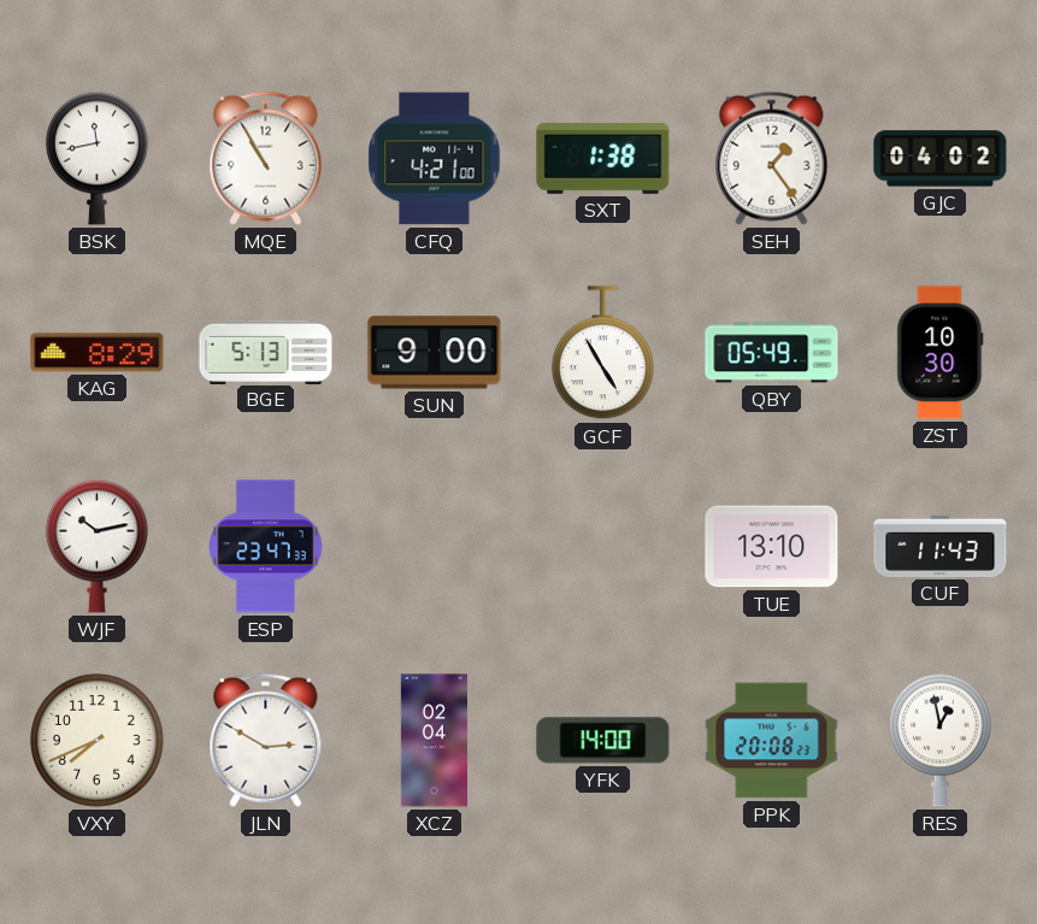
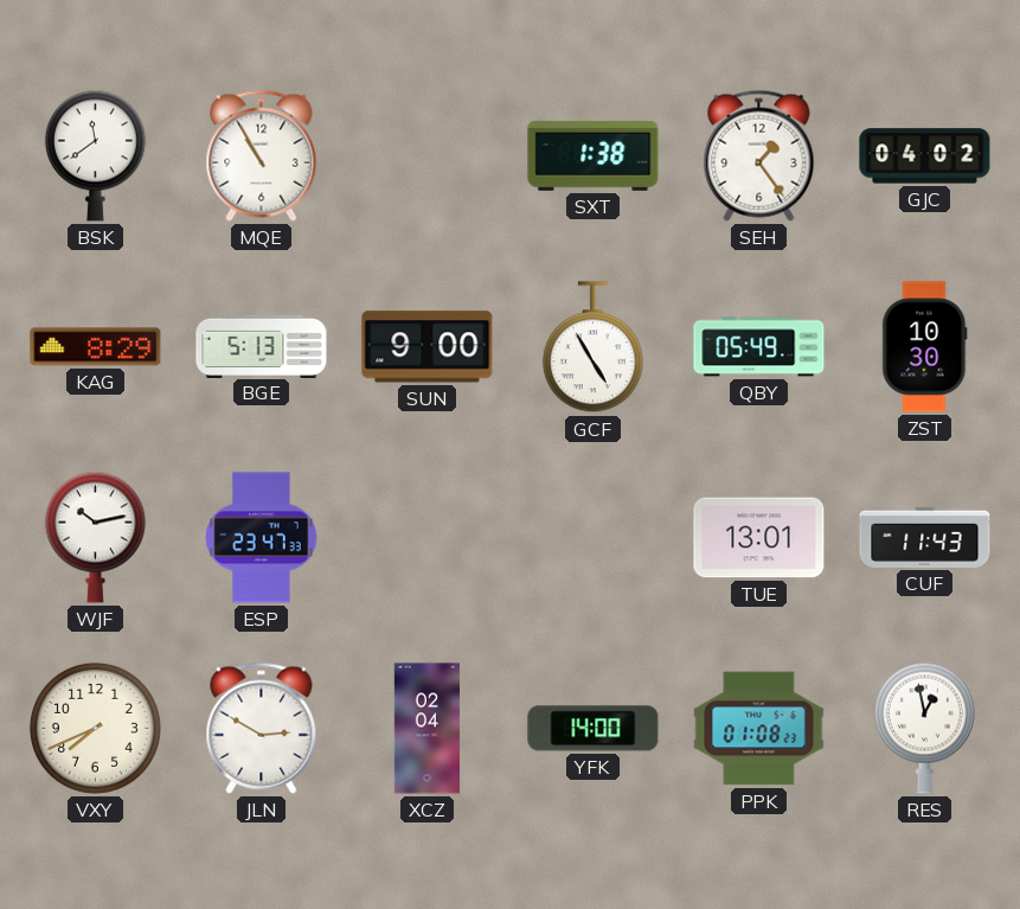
BSK: 11:43 -> 11:39
CFQ: 4:21 -> none
TUE: 13:10 -> 13:01
PPK: 20:08 -> 01:08
